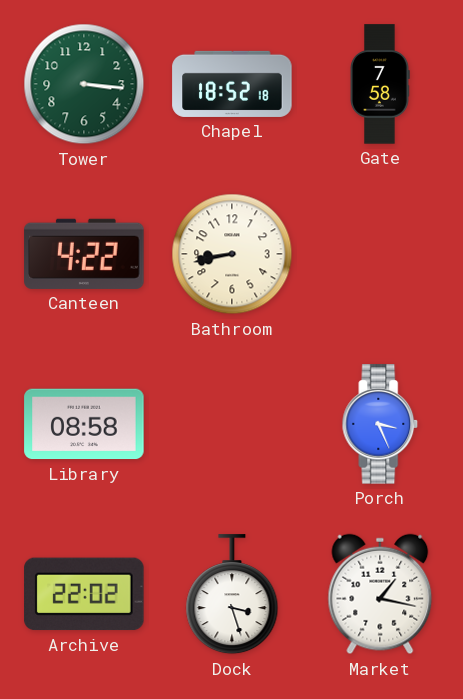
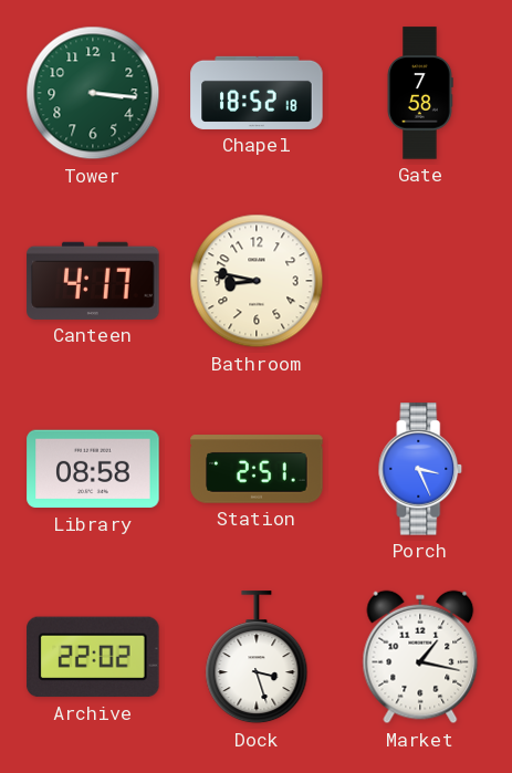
Canteen: 4:22 -> 4:17
Bathroom: 8:43 -> 8:47
Station: none -> 2:51
